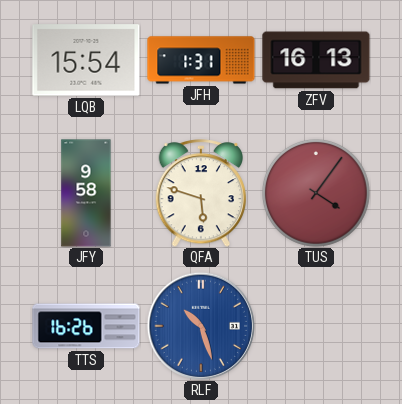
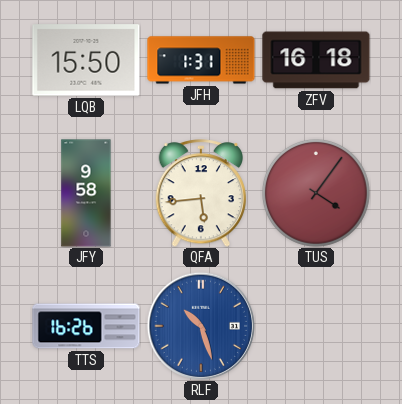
LQB: 15:54 -> 15:50
ZFV: 16:13 -> 16:18
QFA: 5:48 -> 5:44
